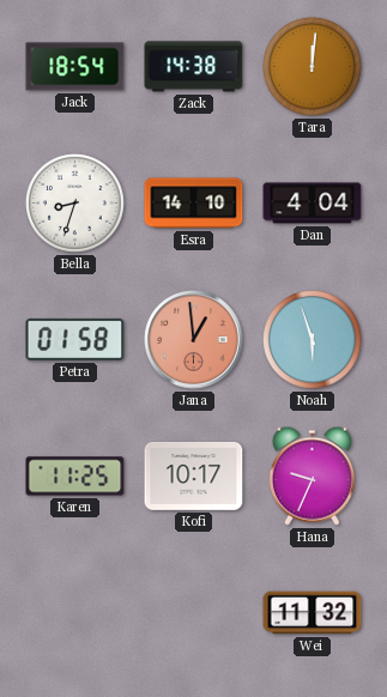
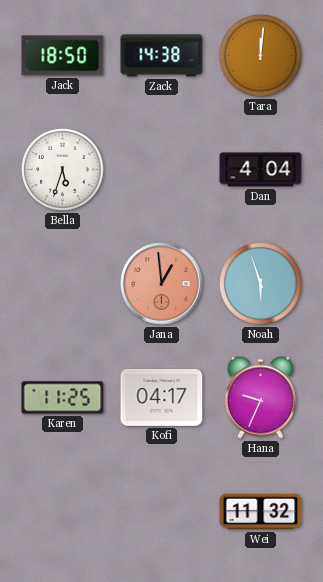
Jack: 18:54 -> 18:50
Bella: 8:33 -> 5:33
Esra: 14:10 -> none
Petra: 01:58 -> none
Kofi: 10:17 -> 04:17
